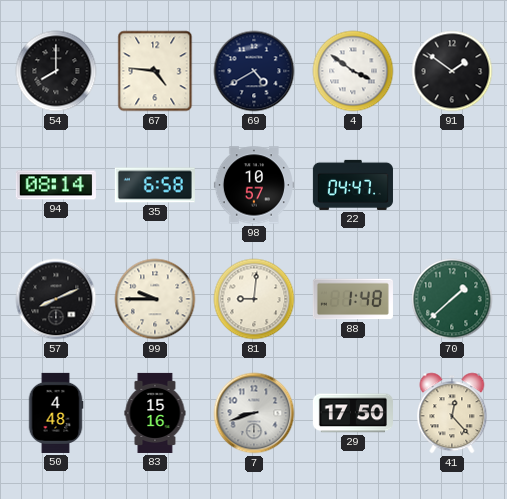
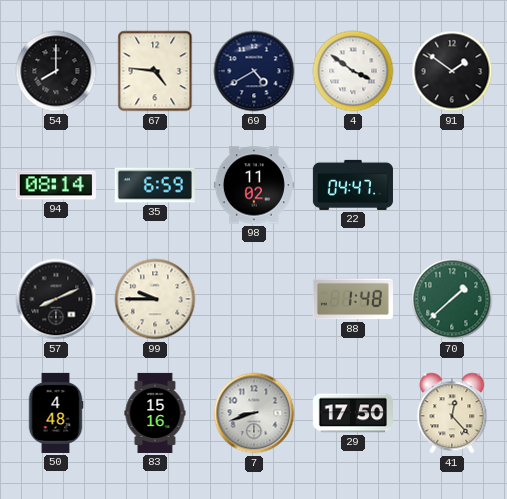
35: 6:58 -> 6:59
98: 10:57 -> 11:02
81: 9:01 -> none
